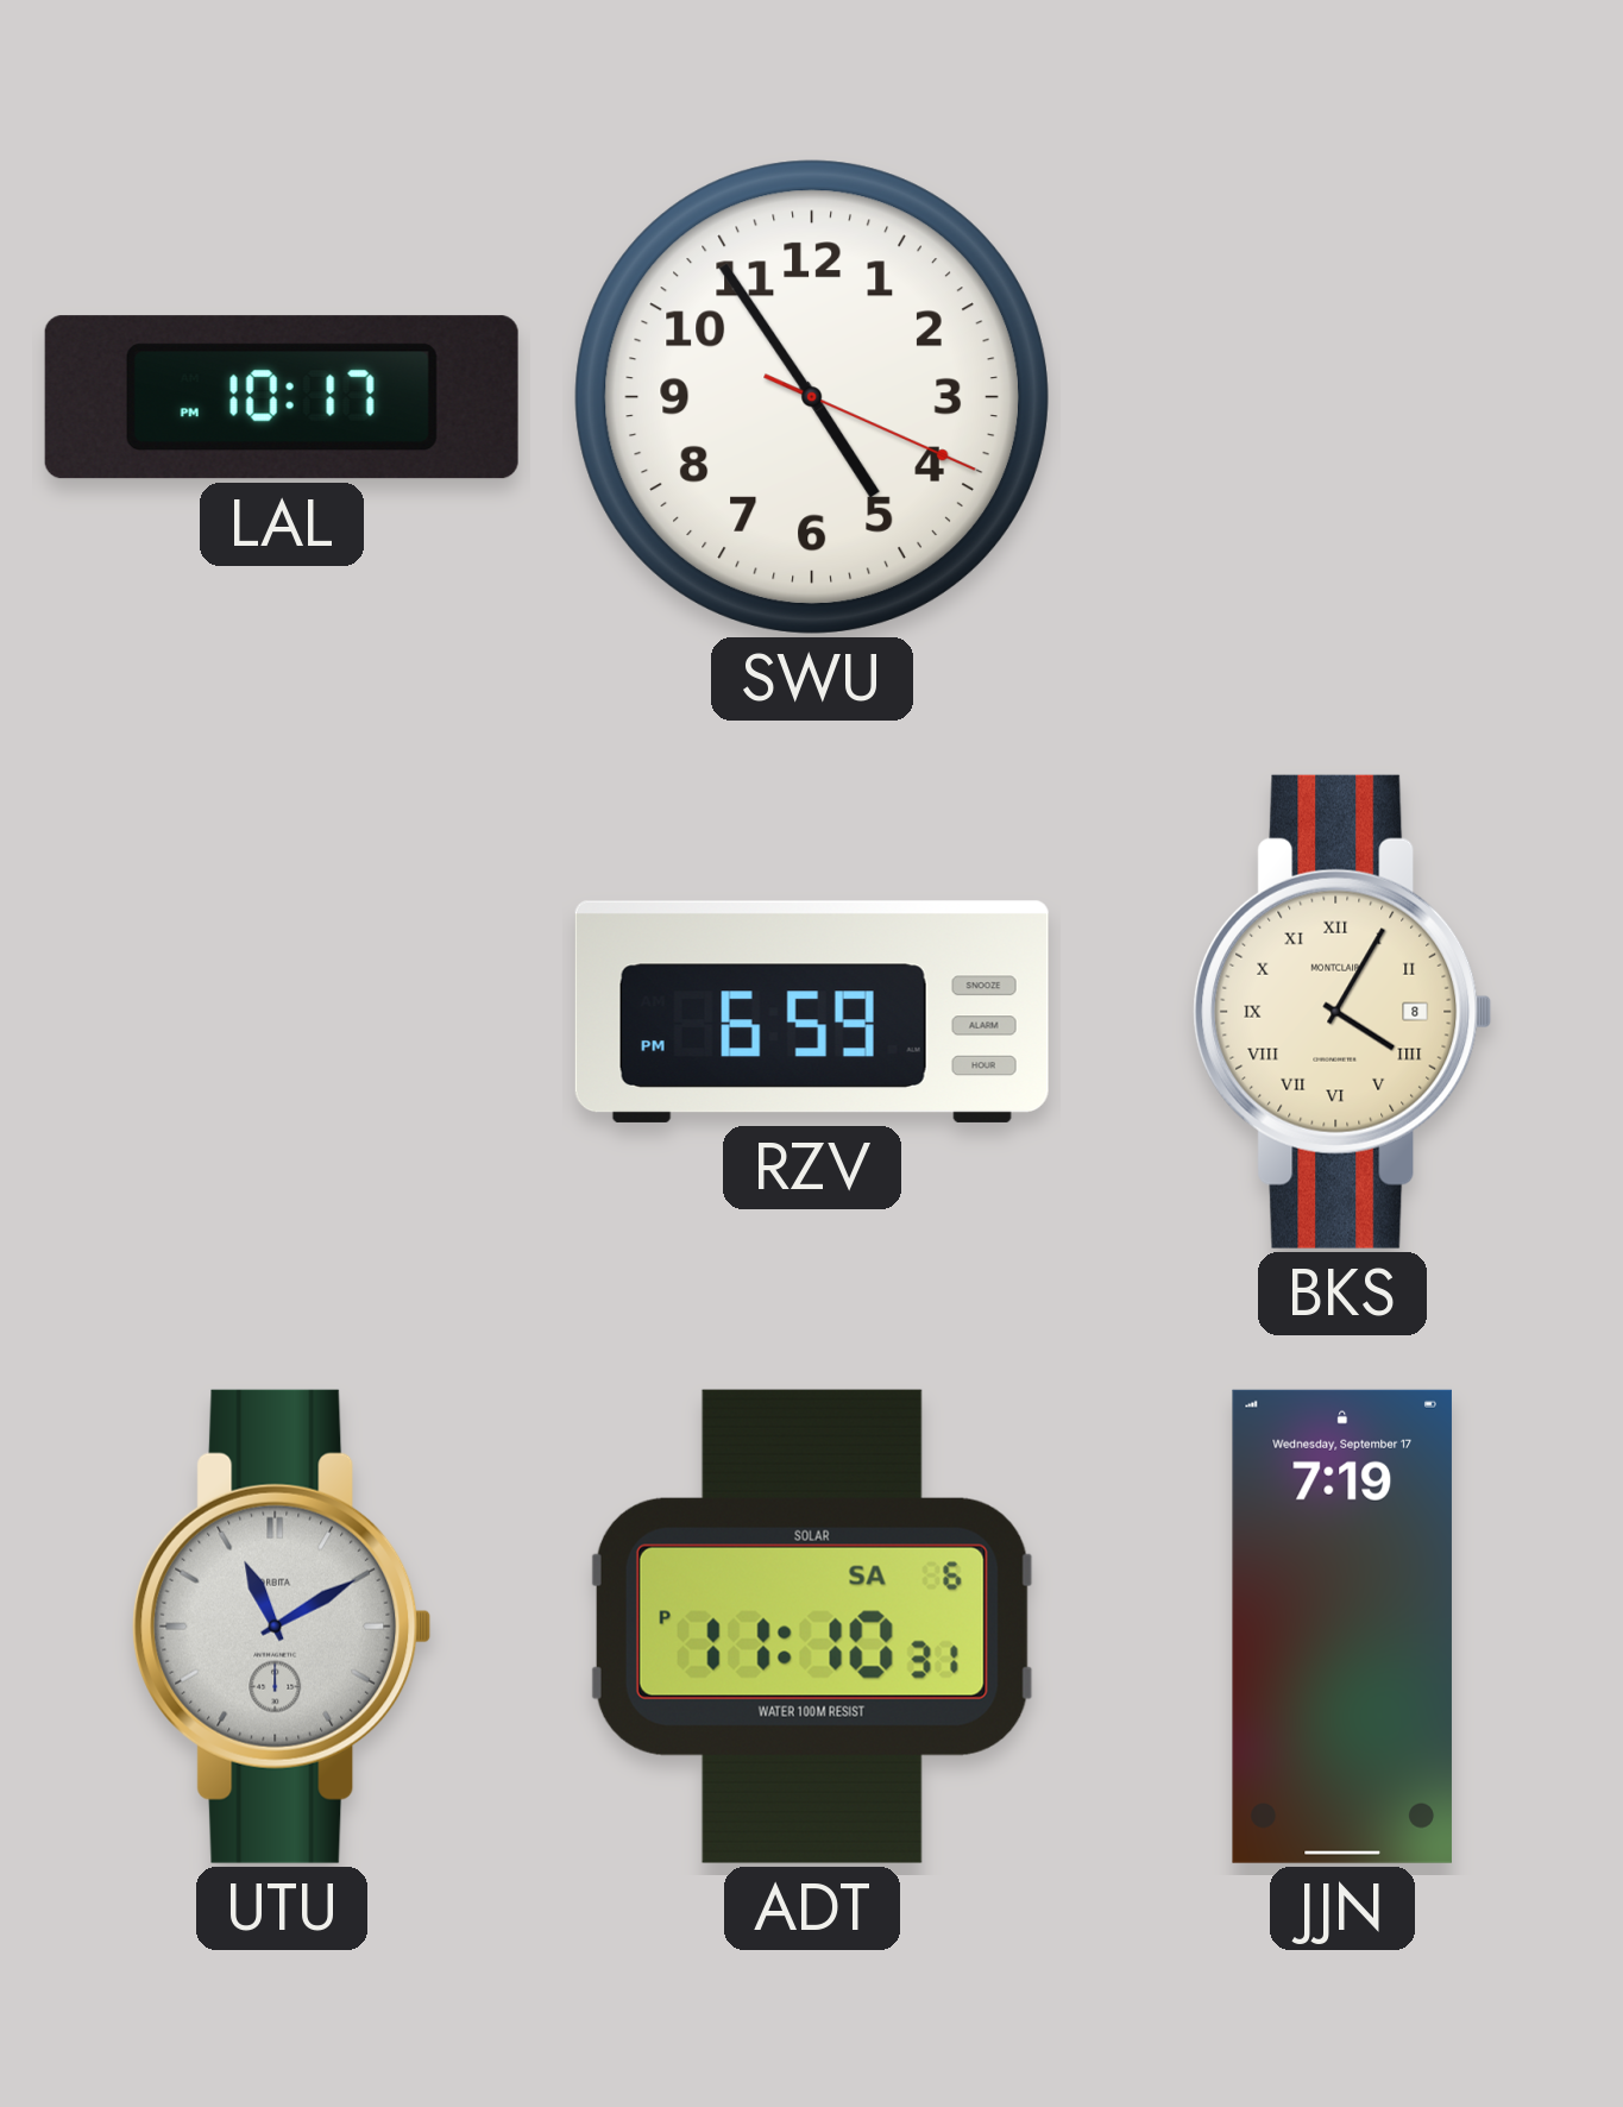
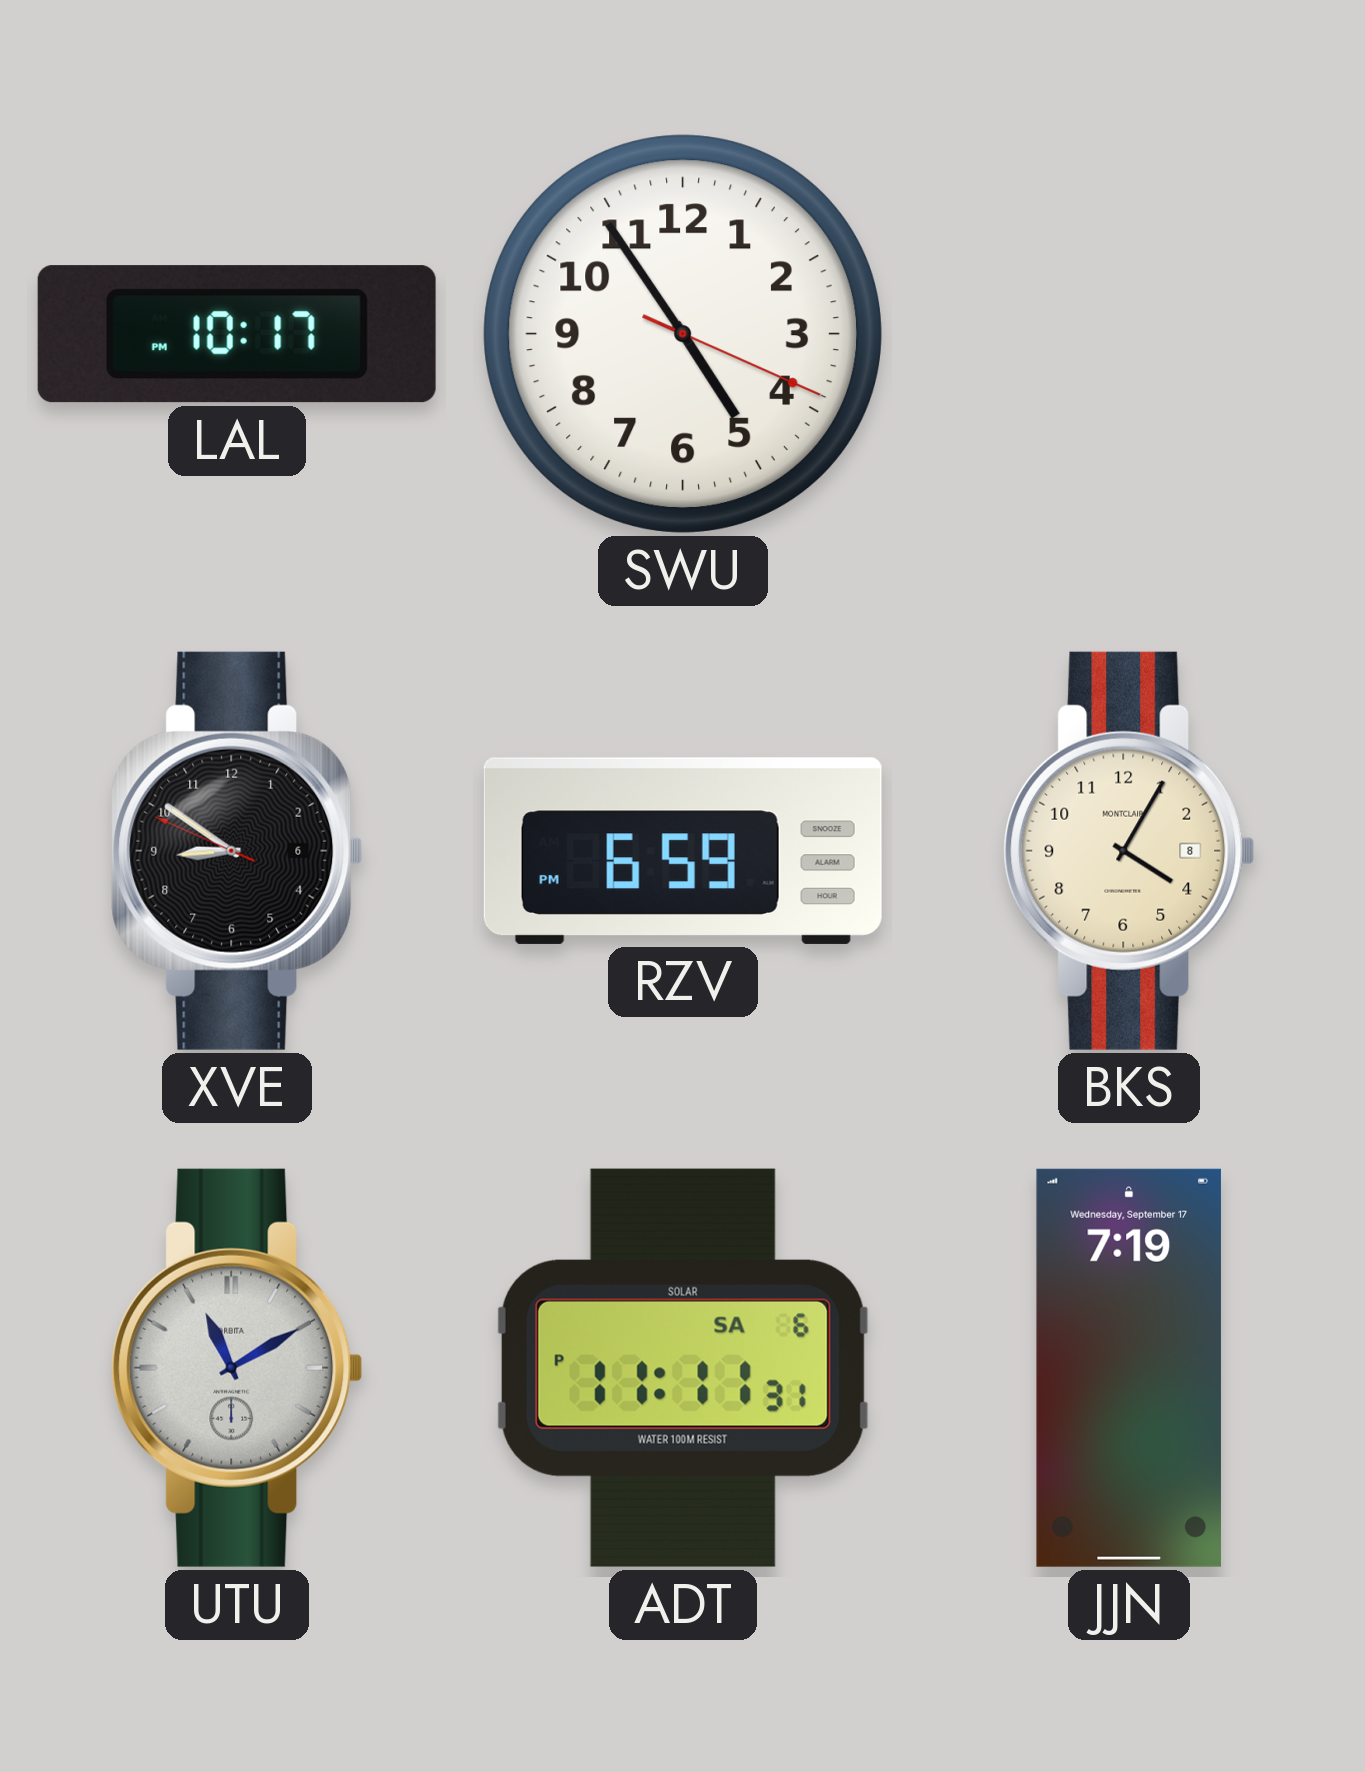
XVE: none -> 8:50
BKS numerals: Roman -> Arabic
ADT: 11:10 -> 11:11
